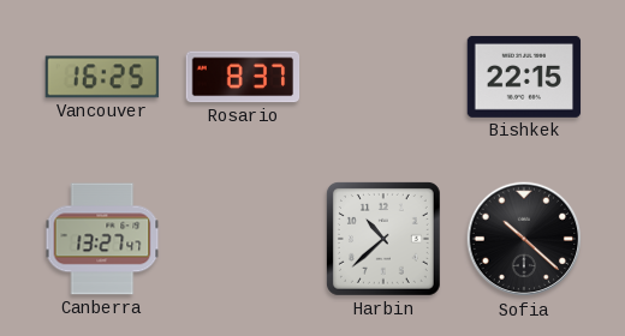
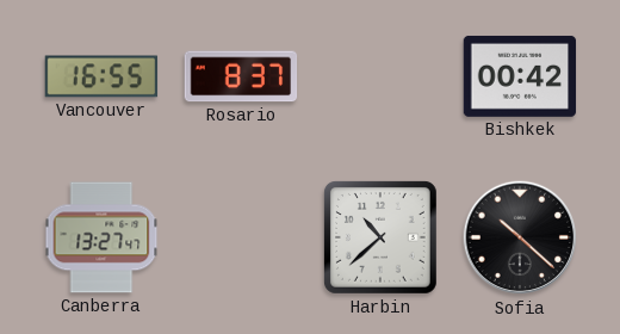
Vancouver: 16:25 -> 16:55
Bishkek: 22:15 -> 00:42
